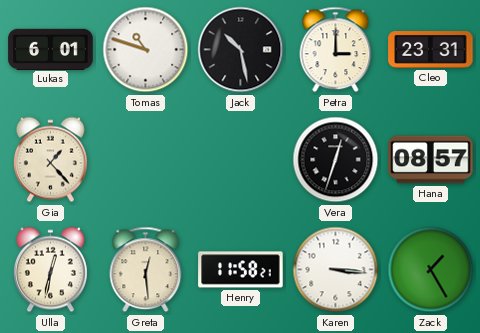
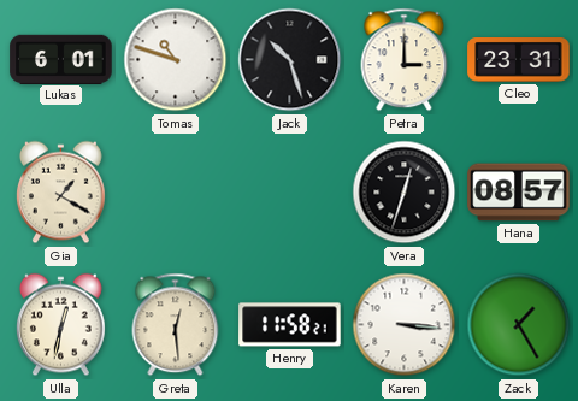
Jack: 10:28 -> 10:27
Gia: 1:23 -> 1:20
